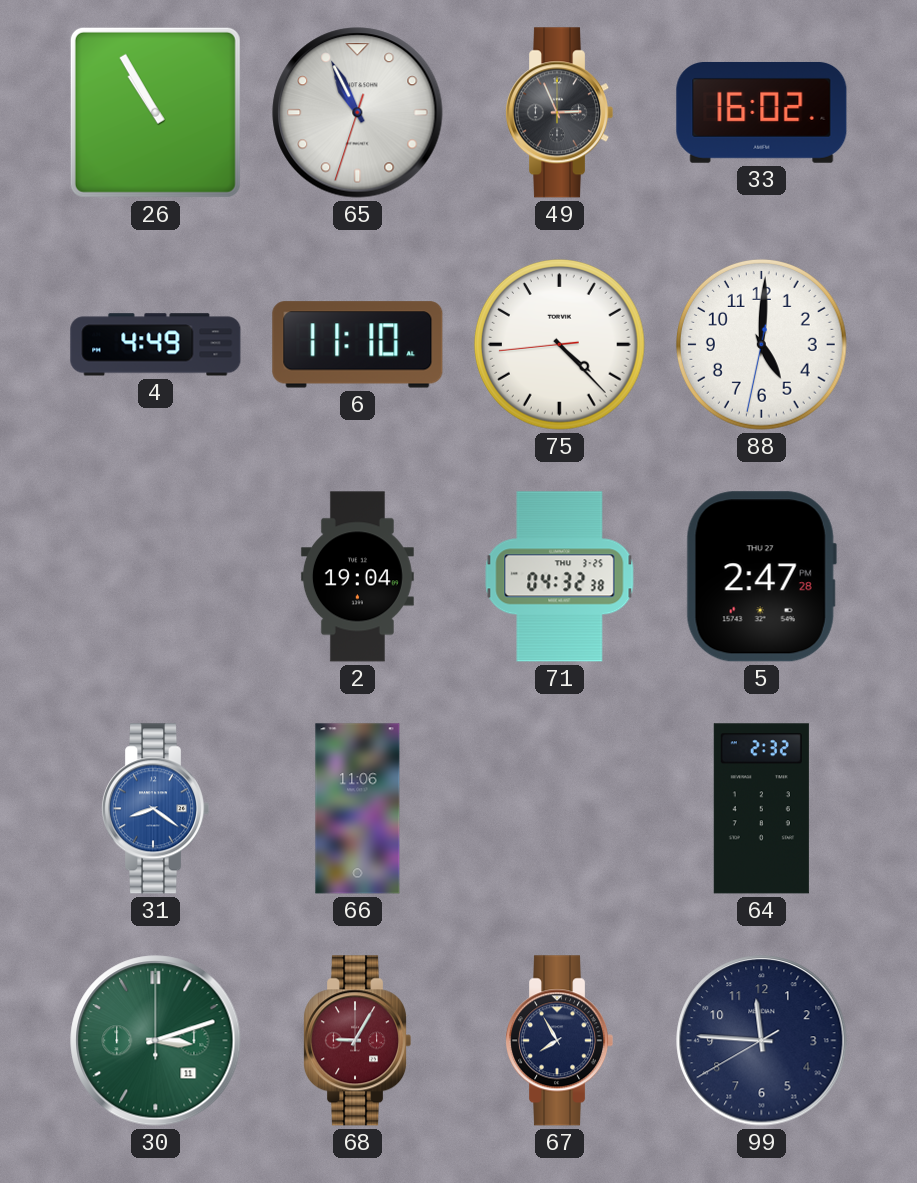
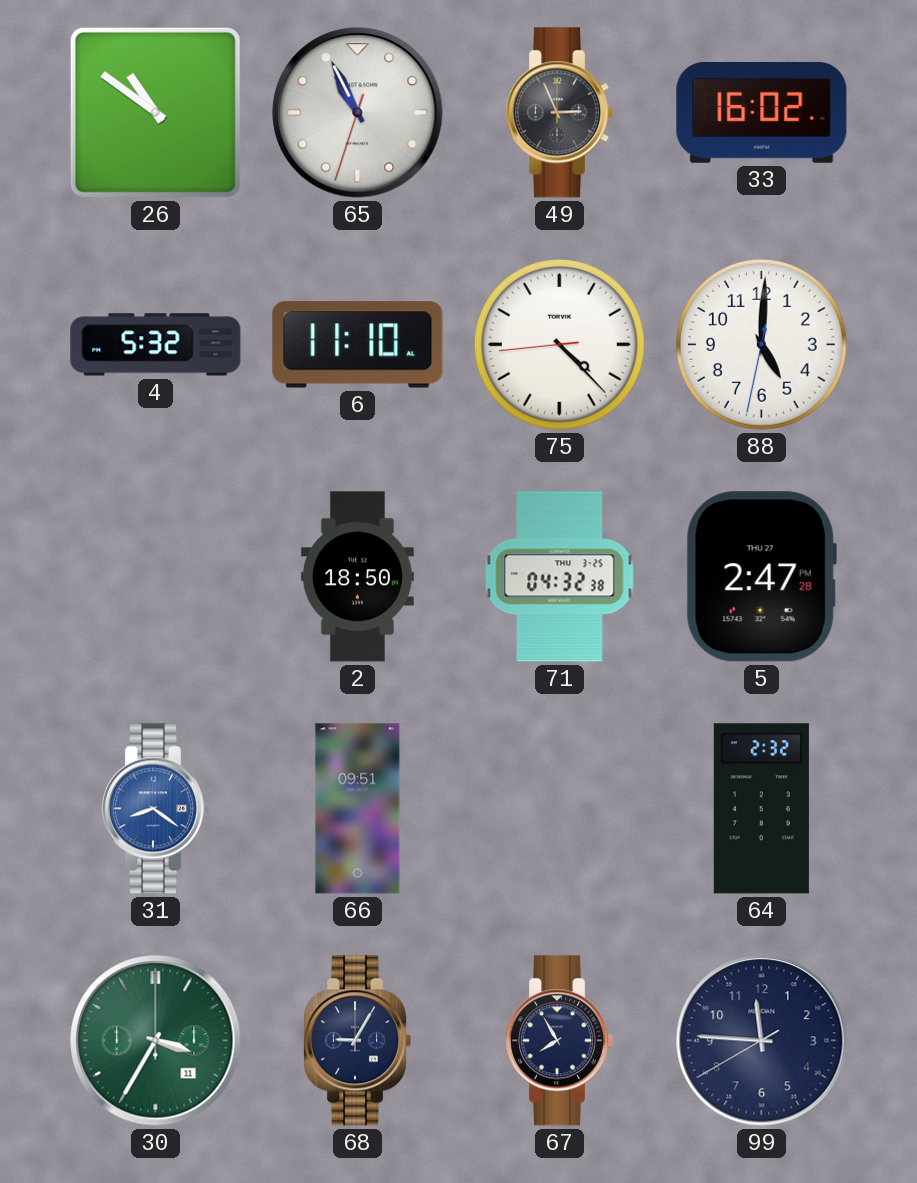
26: 10:55 -> 10:51
4: 4:49 -> 5:32
2: 19:04 -> 18:50
66: 11:06 -> 09:51
30: 3:12 -> 3:35
68 dial: burgundy -> navy
